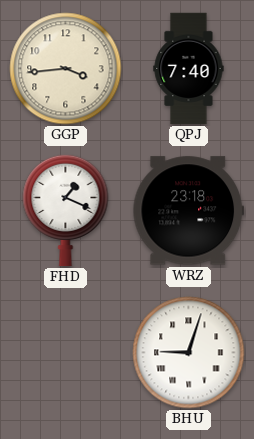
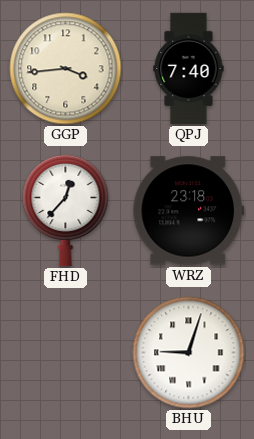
FHD: 1:19 -> 12:37
